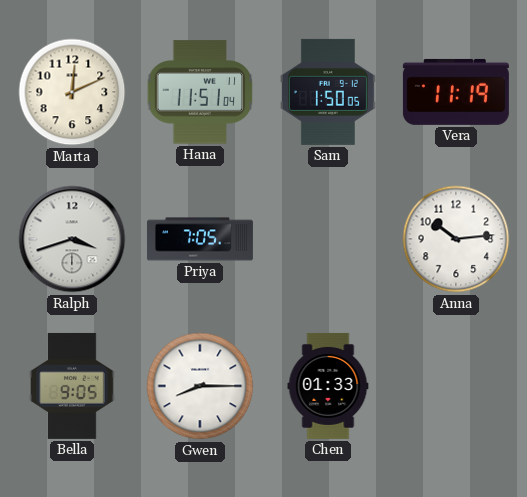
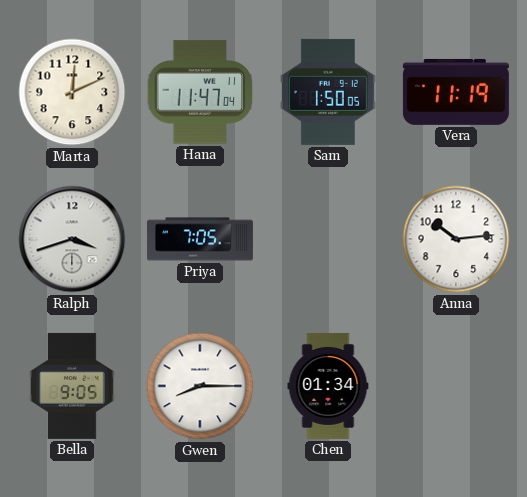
Hana: 11:51 -> 11:47
Chen: 01:33 -> 01:34
